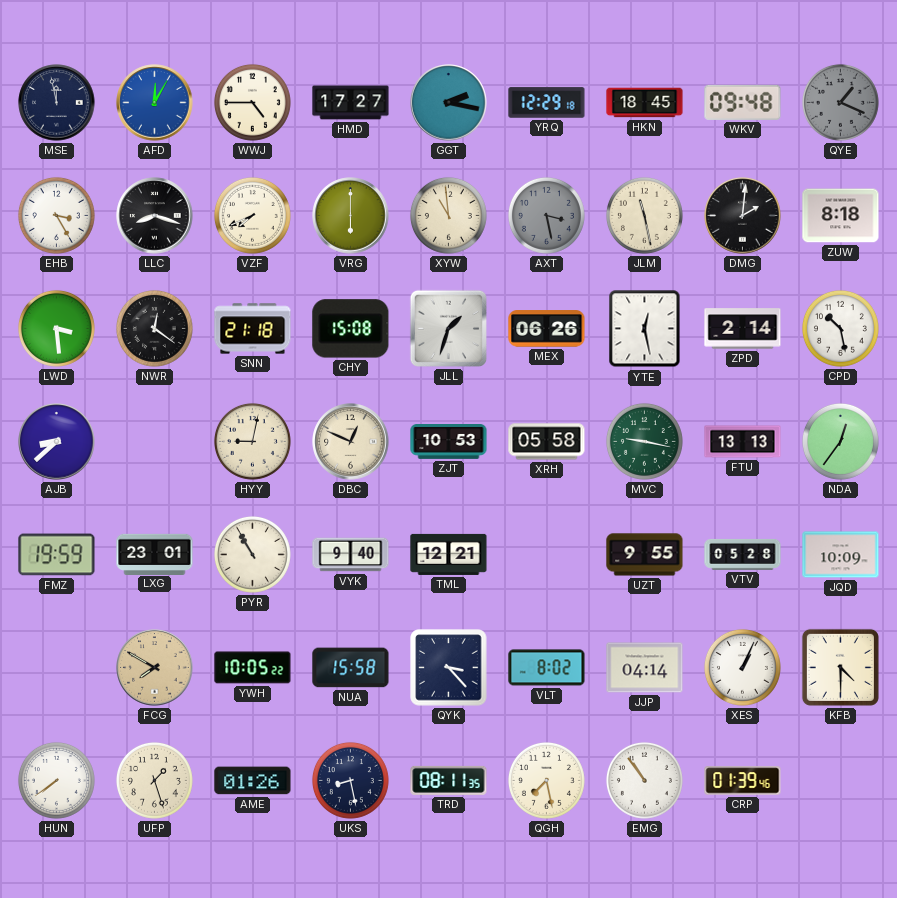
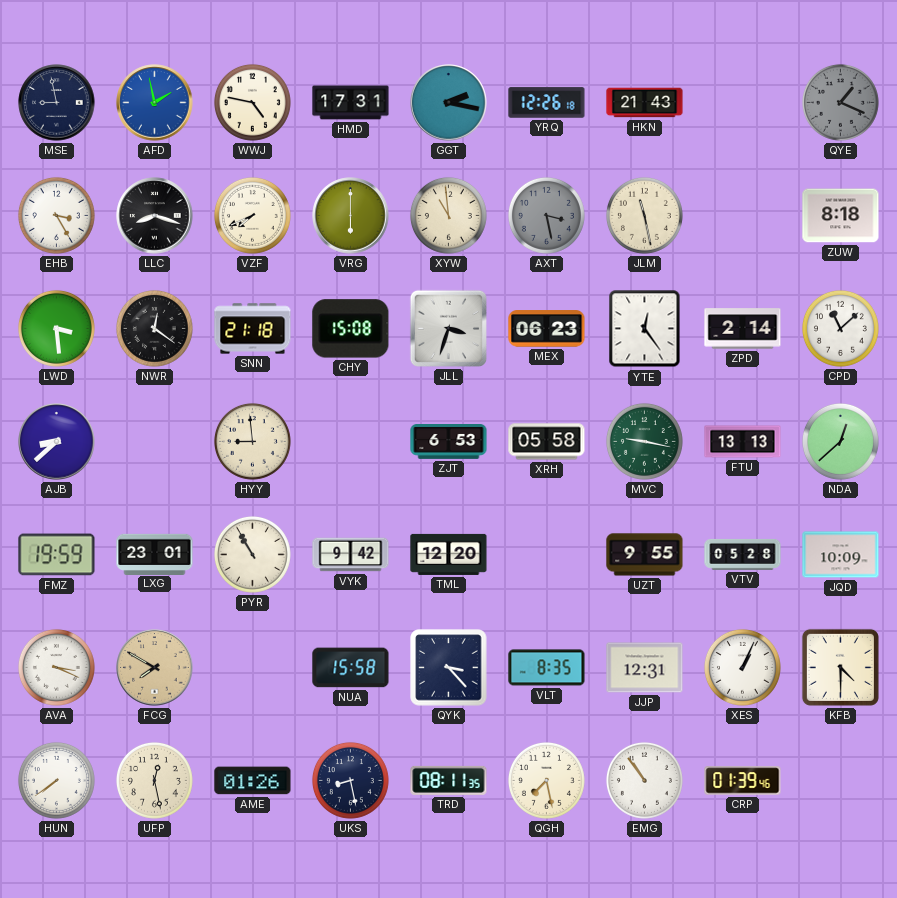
MSE: 11:58 -> 8:58
AFD: 12:05 -> 1:58
WWJ: 4:45 -> 4:47
HMD: 17:27 -> 17:31
YRQ: 12:29 -> 12:26
HKN: 18:45 -> 21:43
WKV: 09:48 -> none
DMG: 2:01 -> none
JLL: 1:33 -> 3:33
MEX: 06:26 -> 06:23
YTE: 12:28 -> 12:24
CPD: 10:28 -> 11:08
HYY: 9:02 -> 8:59
DBC: 12:49 -> none
ZJT: 10:53 -> 6:53
NDA: 12:36 -> 12:38
VYK: 9:40 -> 9:42
TML: 12:21 -> 12:20
AVA: none -> 3:19
YWH: 10:05 -> none
VLT: 8:02 -> 8:35
JJP: 04:14 -> 12:31
UFP: 1:27 -> 12:28
